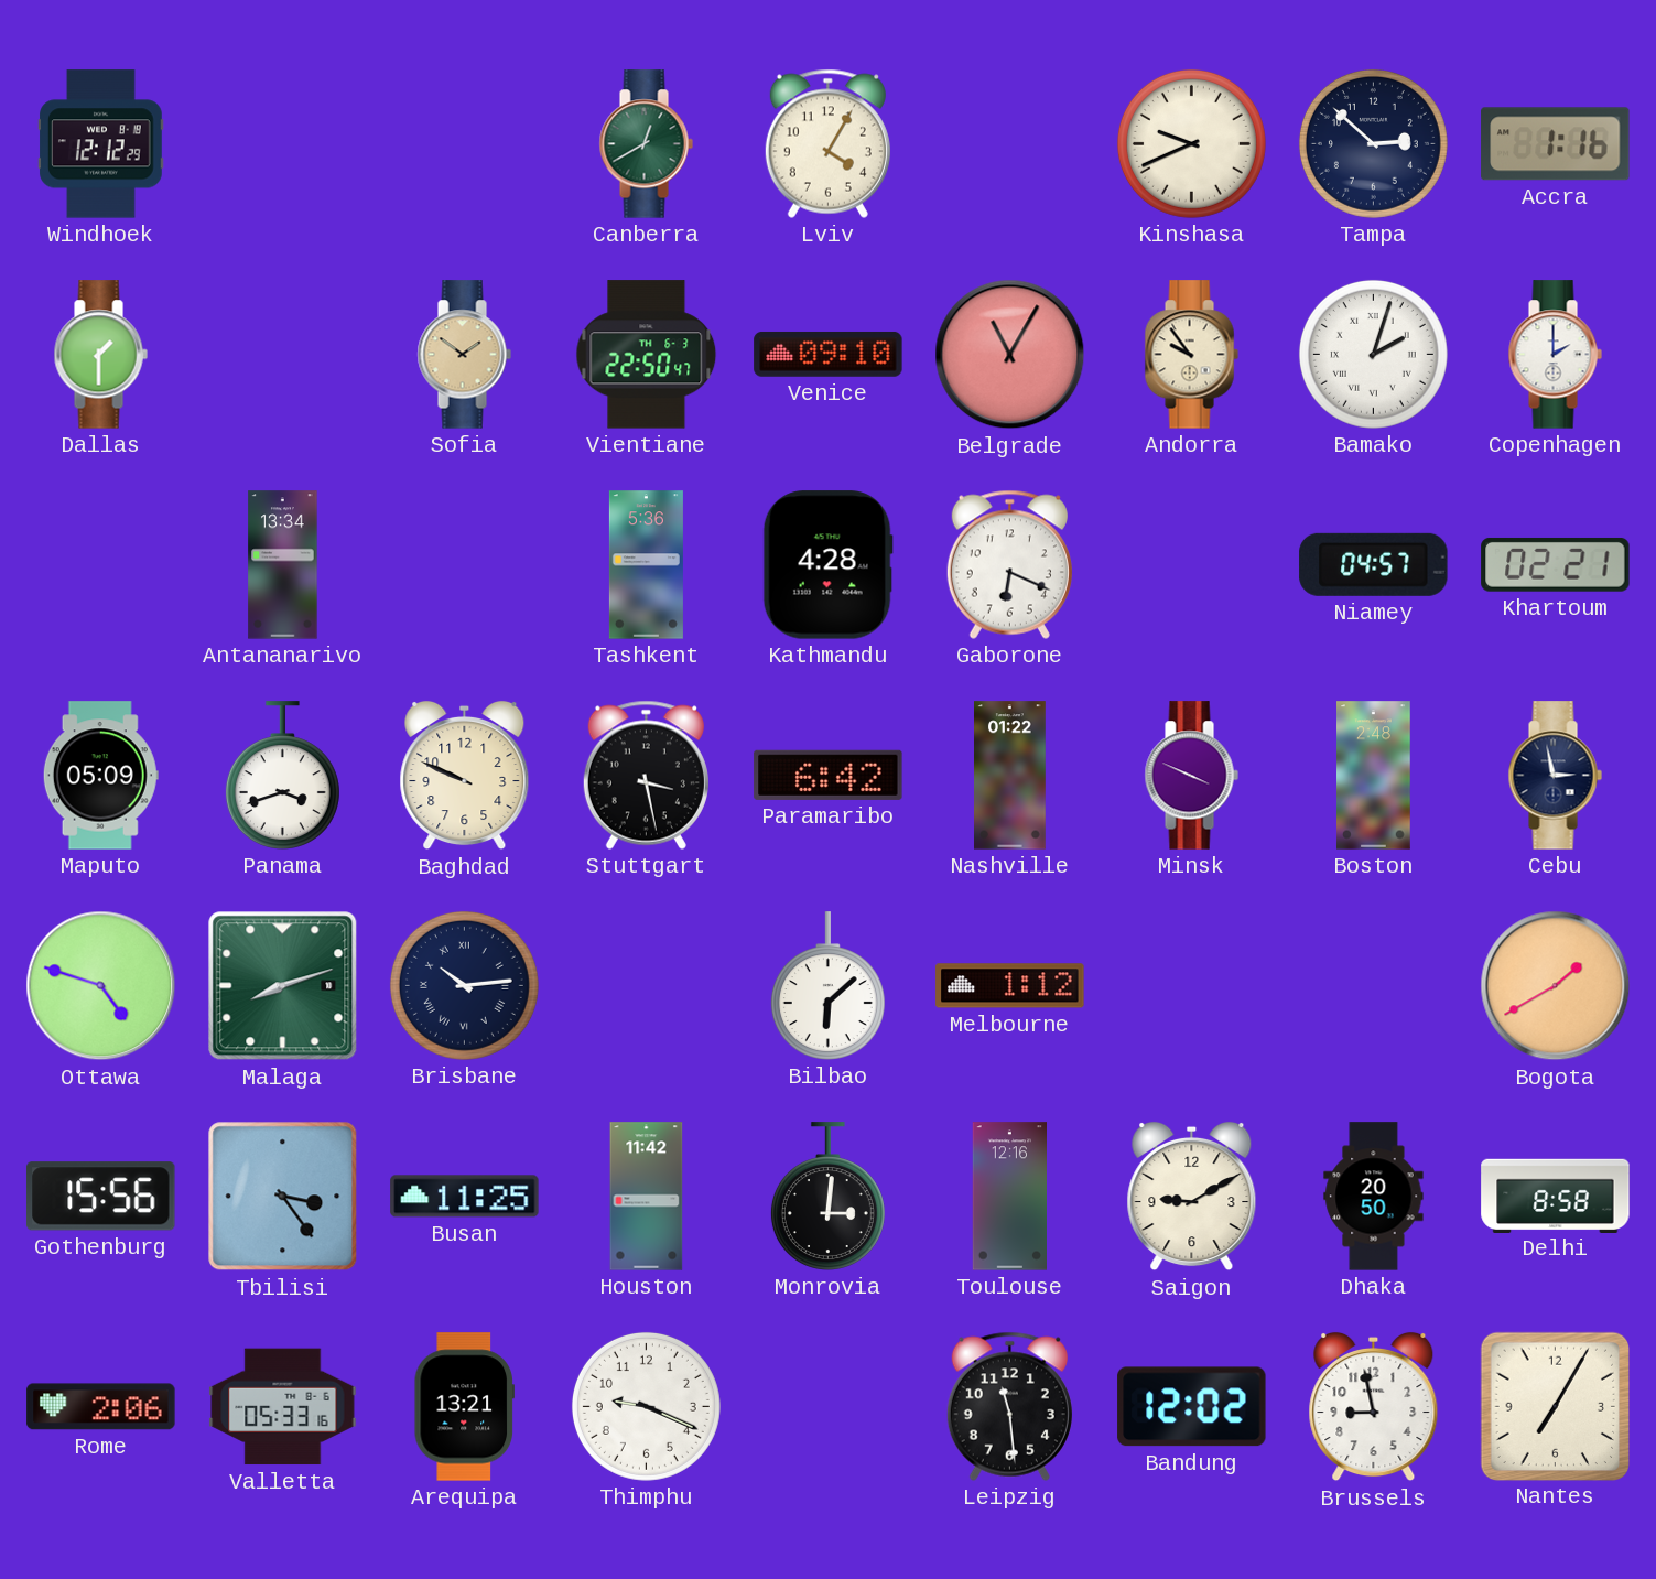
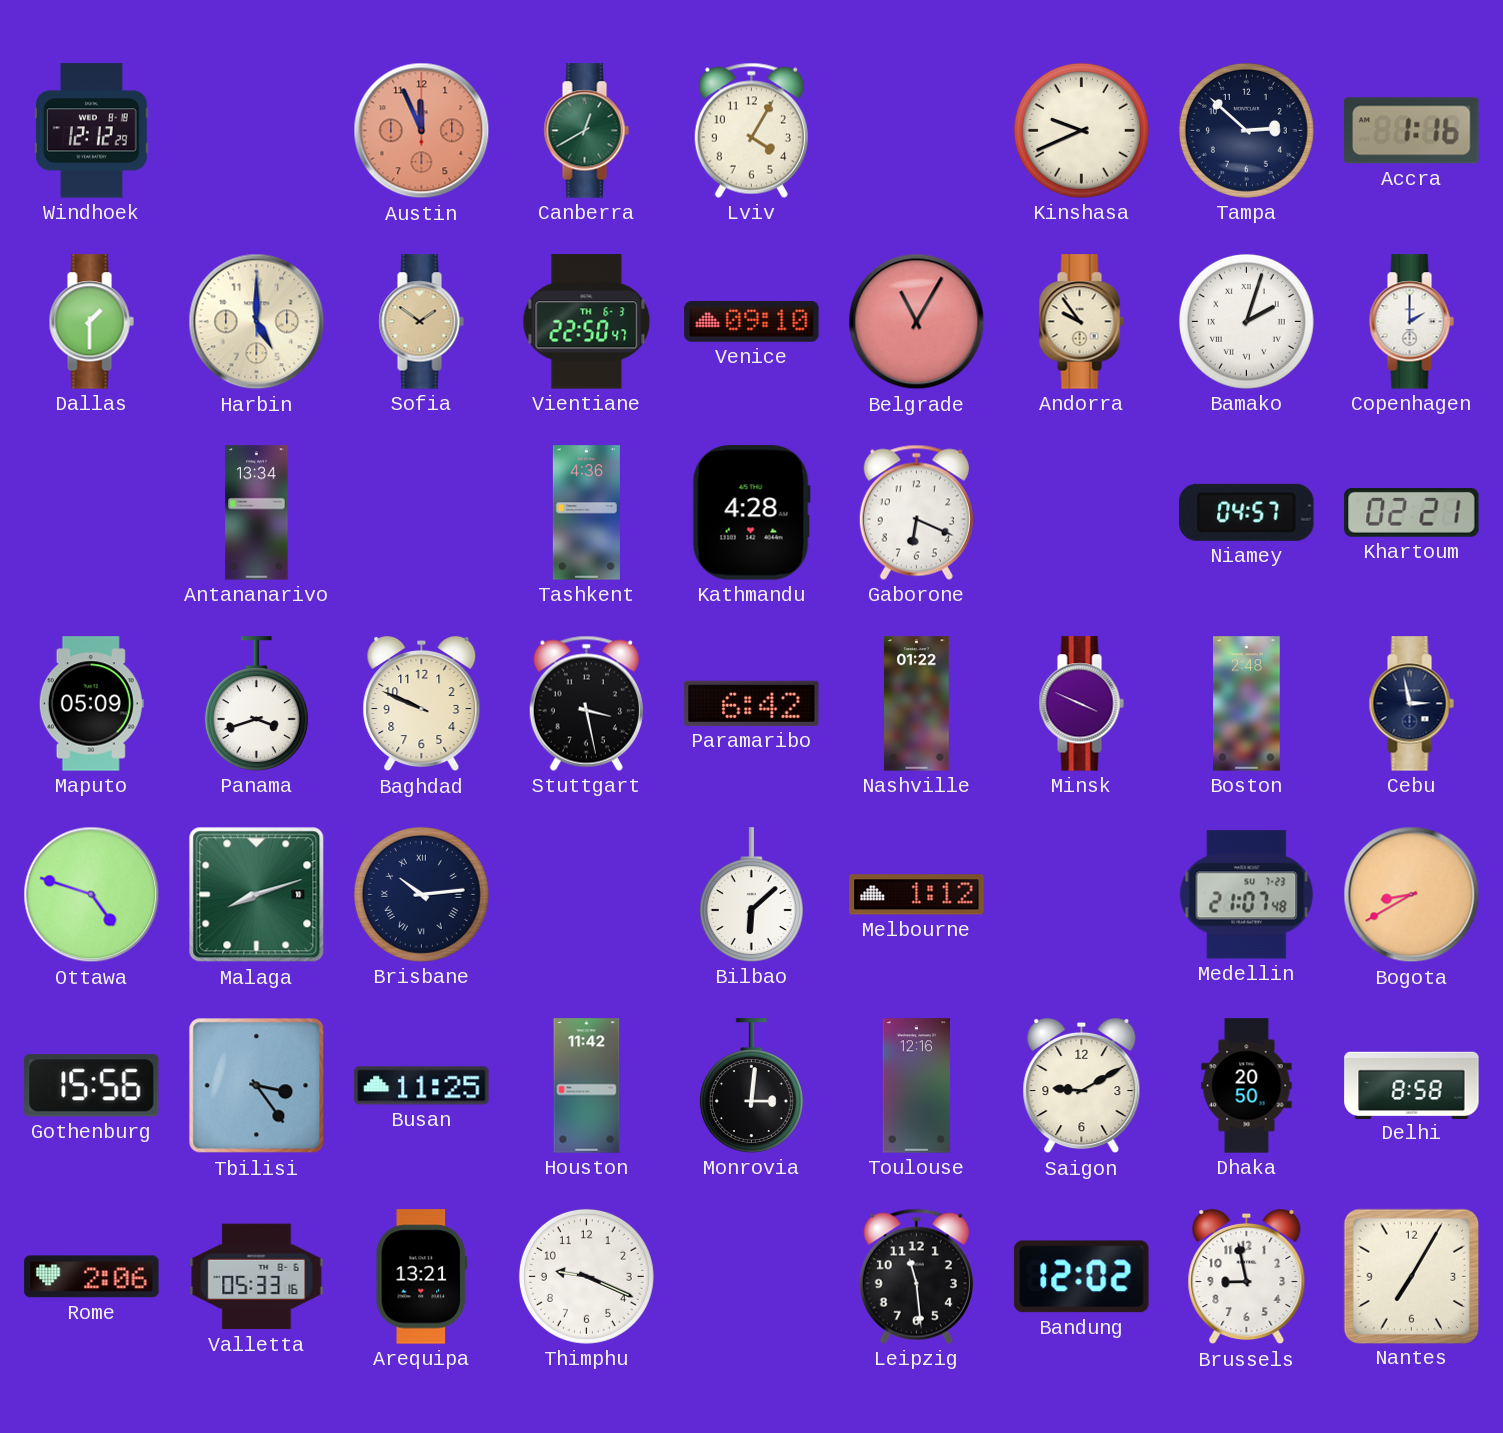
Austin: none -> 11:56
Harbin: none -> 5:00
Tashkent: 5:36 -> 4:36
Medellin: none -> 21:07
Bogota: 1:40 -> 8:40
